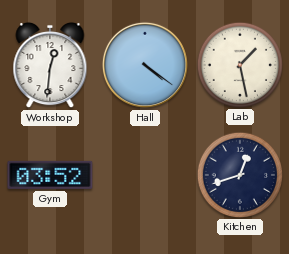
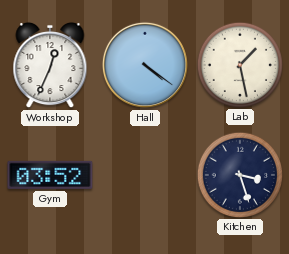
Workshop: 12:31 -> 12:34
Kitchen: 12:42 -> 3:27
